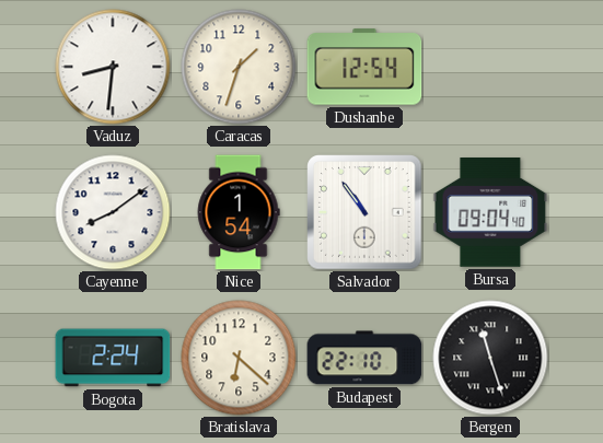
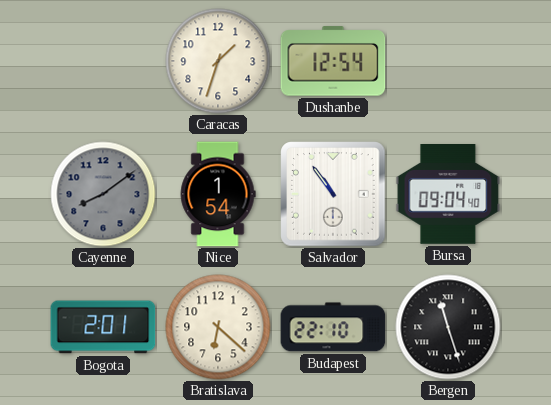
Vaduz: 8:31 -> none
Cayenne dial: white -> grey
Bogota: 2:24 -> 2:01
